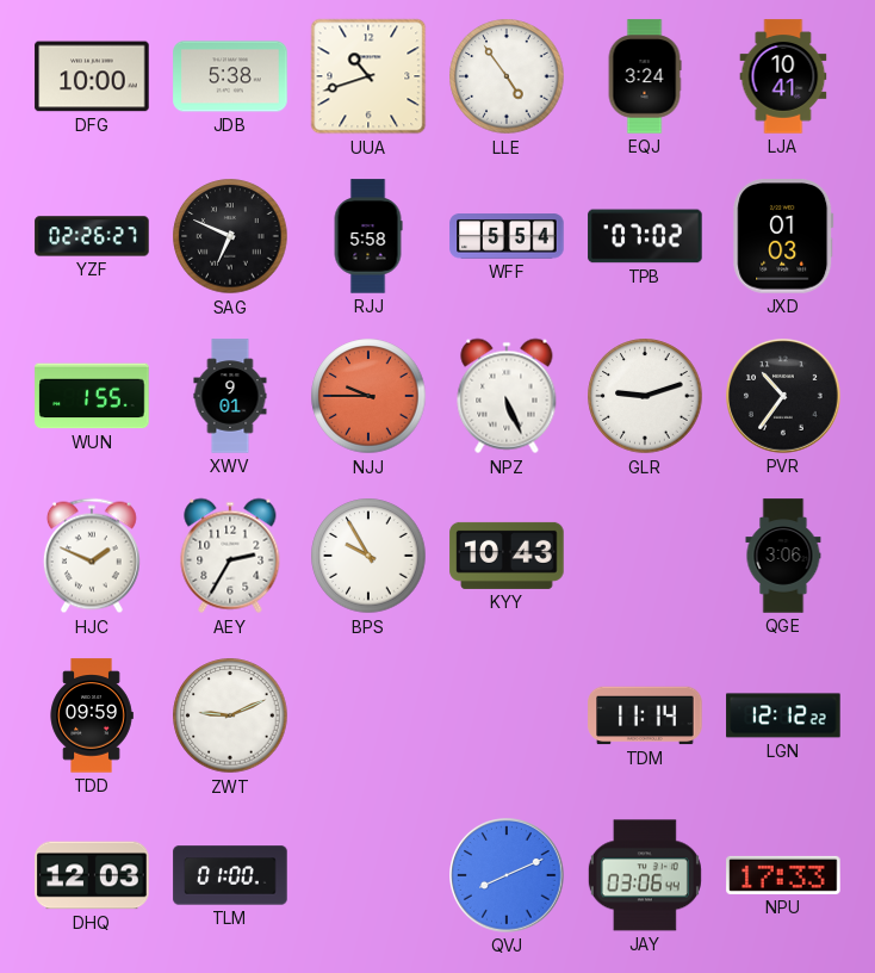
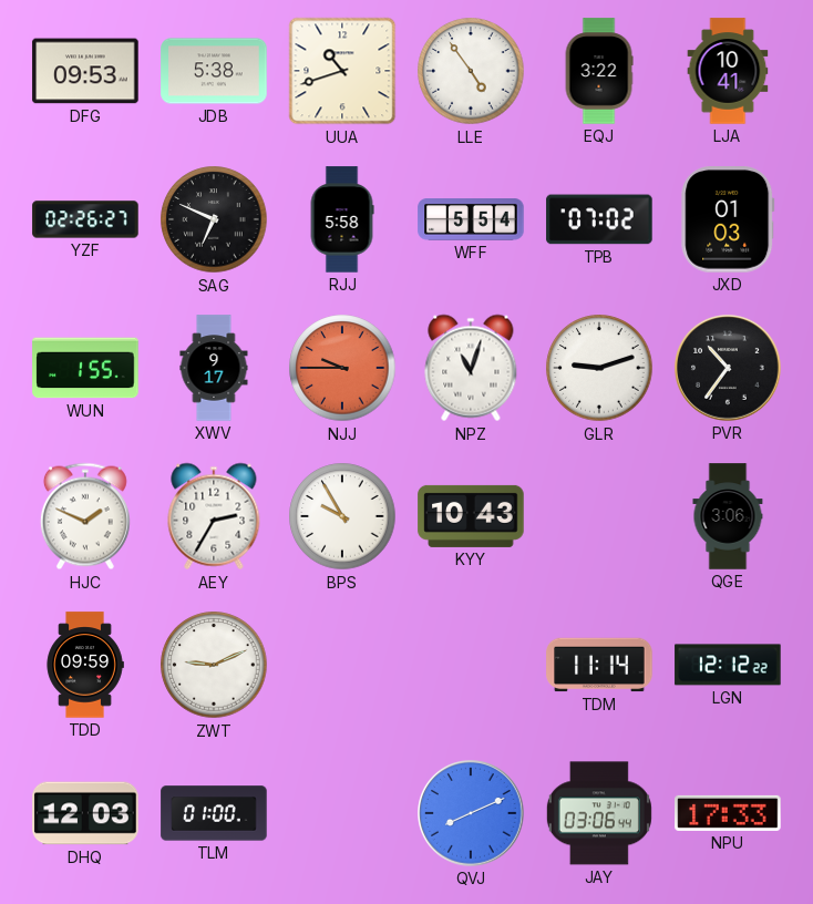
DFG: 10:00 -> 09:53
EQJ: 3:24 -> 3:22
XWV: 9:01 -> 9:17
NPZ: 5:26 -> 11:03
